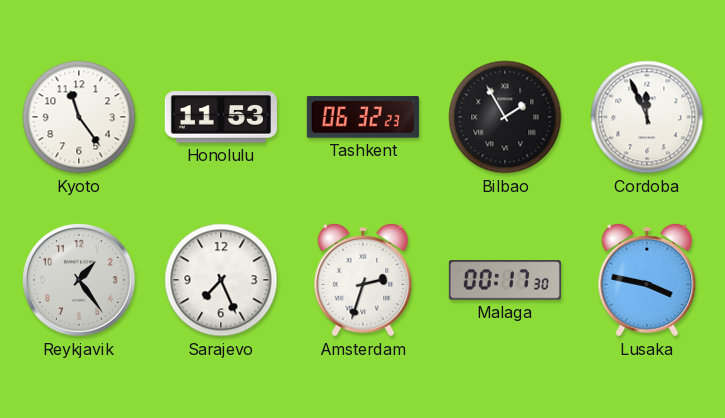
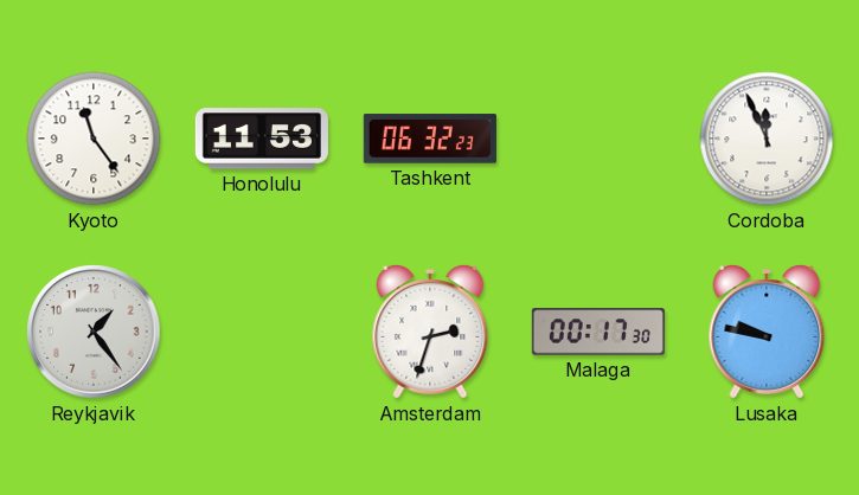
Bilbao: 1:55 -> none
Sarajevo: 7:26 -> none
Lusaka: 3:47 -> 9:47
